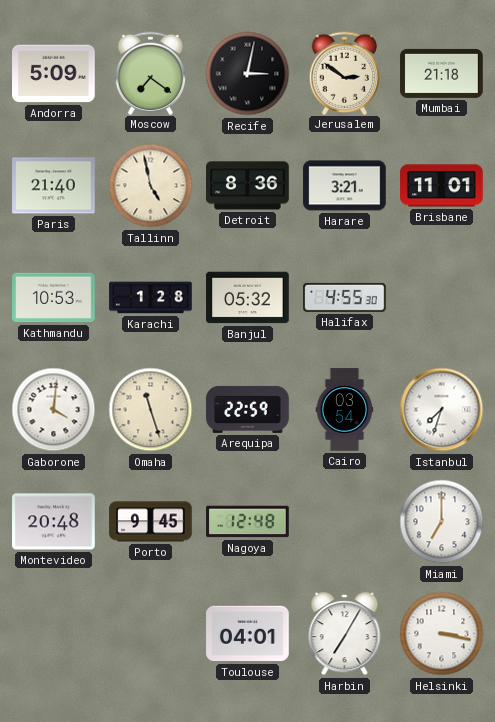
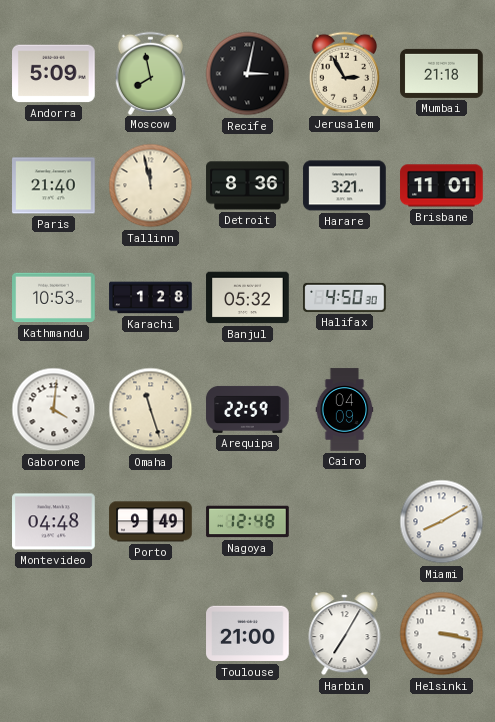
Moscow: 7:21 -> 7:58
Jerusalem: 2:51 -> 2:55
Tallinn: 4:58 -> 11:58
Halifax: 4:55 -> 4:50
Cairo: 03:54 -> 04:09
Istanbul: 7:33 -> none
Montevideo: 20:48 -> 04:48
Porto: 9:45 -> 9:49
Miami: 7:00 -> 8:10
Toulouse: 04:01 -> 21:00
